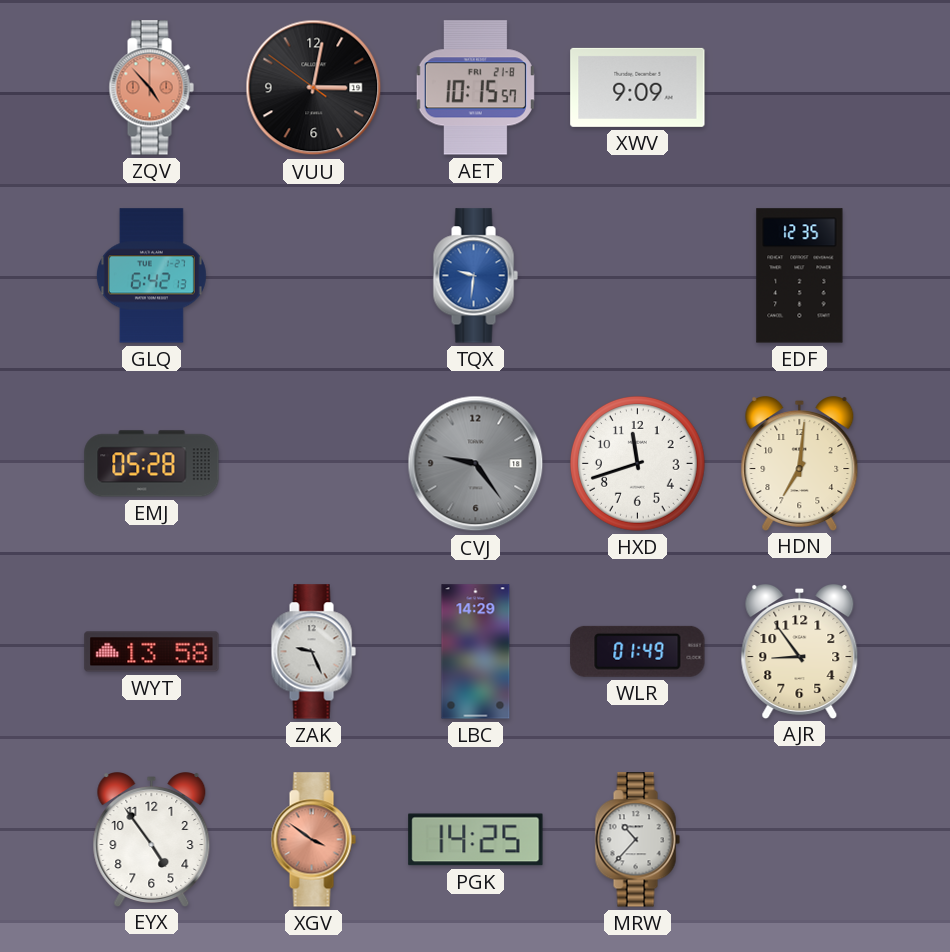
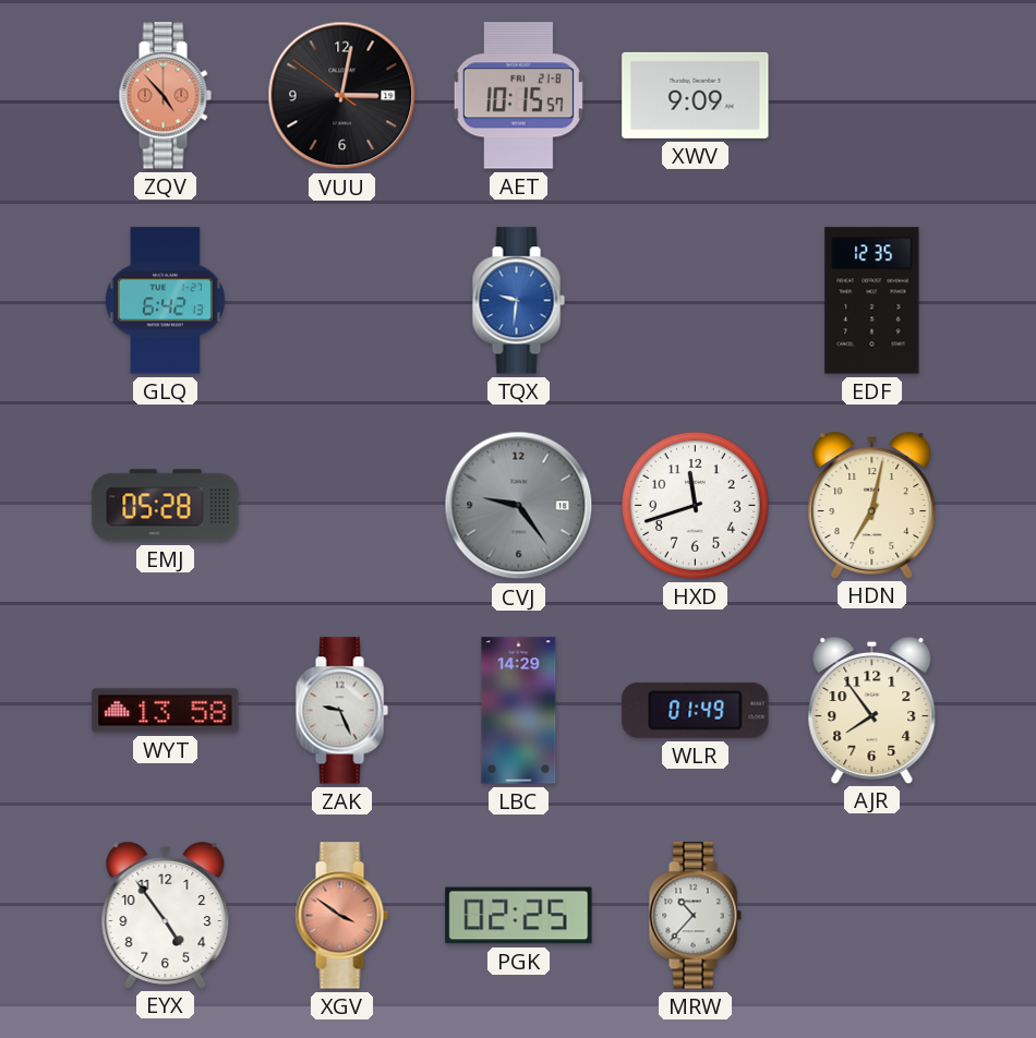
HDN: 7:01 -> 7:02
AJR: 8:54 -> 7:54
PGK: 14:25 -> 02:25
